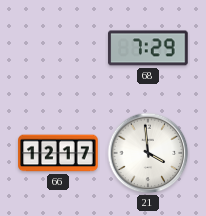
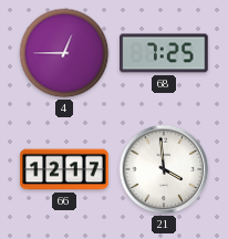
4: none -> 12:45
68: 7:29 -> 7:25
